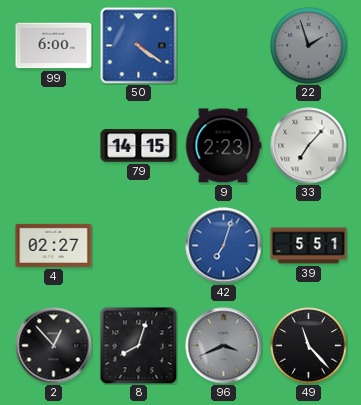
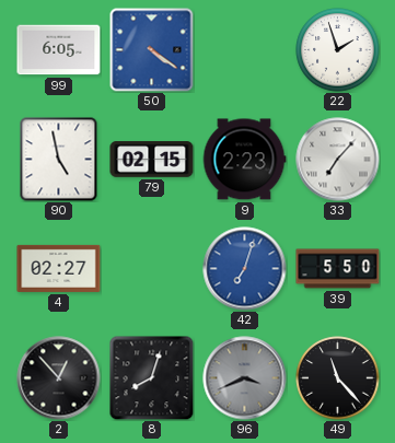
99: 6:00 -> 6:05
22 dial: grey -> white
90: none -> 4:58
79: 14:15 -> 02:15
39: 5:51 -> 5:50
